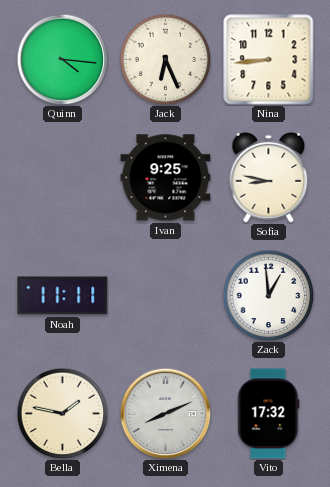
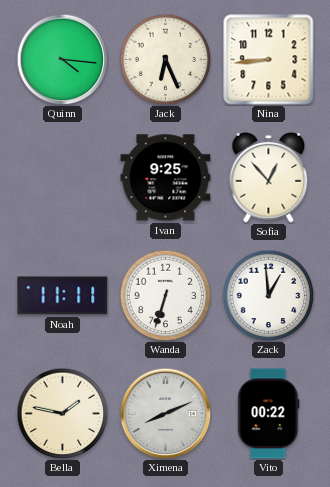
Sofia: 8:47 -> 12:53
Wanda: none -> 6:33
Vito: 17:32 -> 00:22
